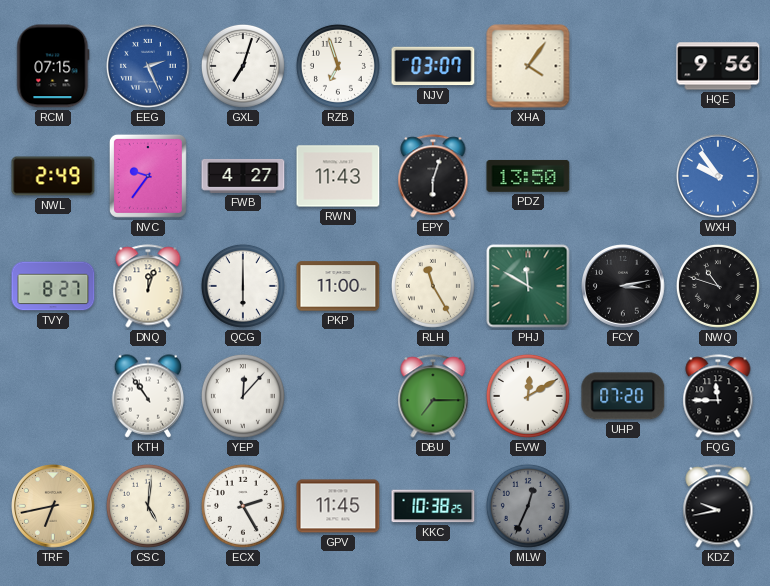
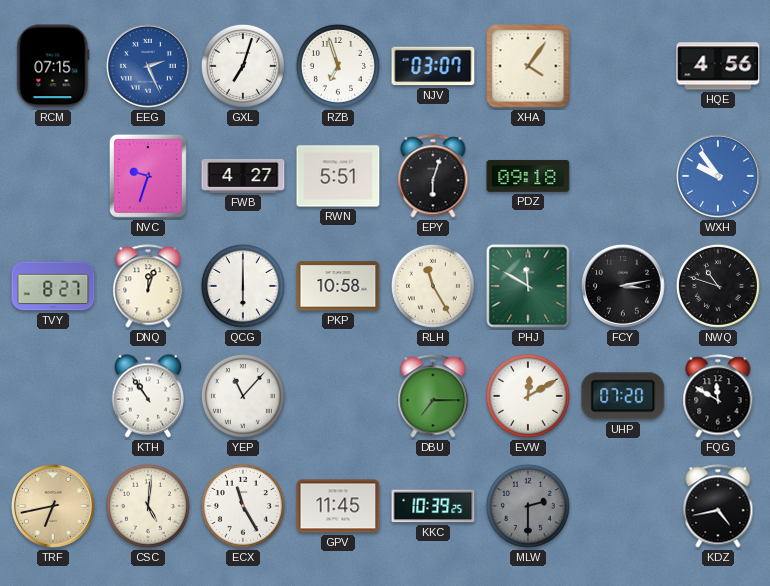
HQE: 9:56 -> 4:56
NWL: 2:49 -> none
NVC: 9:36 -> 9:33
RWN: 11:43 -> 5:51
PDZ: 13:50 -> 09:18
PKP: 11:00 -> 10:58
YEP: 12:07 -> 11:07
FQG: 11:45 -> 11:50
ECX: 2:25 -> 11:25
KKC: 10:38 -> 10:39
MLW: 12:34 -> 2:30
KDZ: 9:43 -> 4:43
